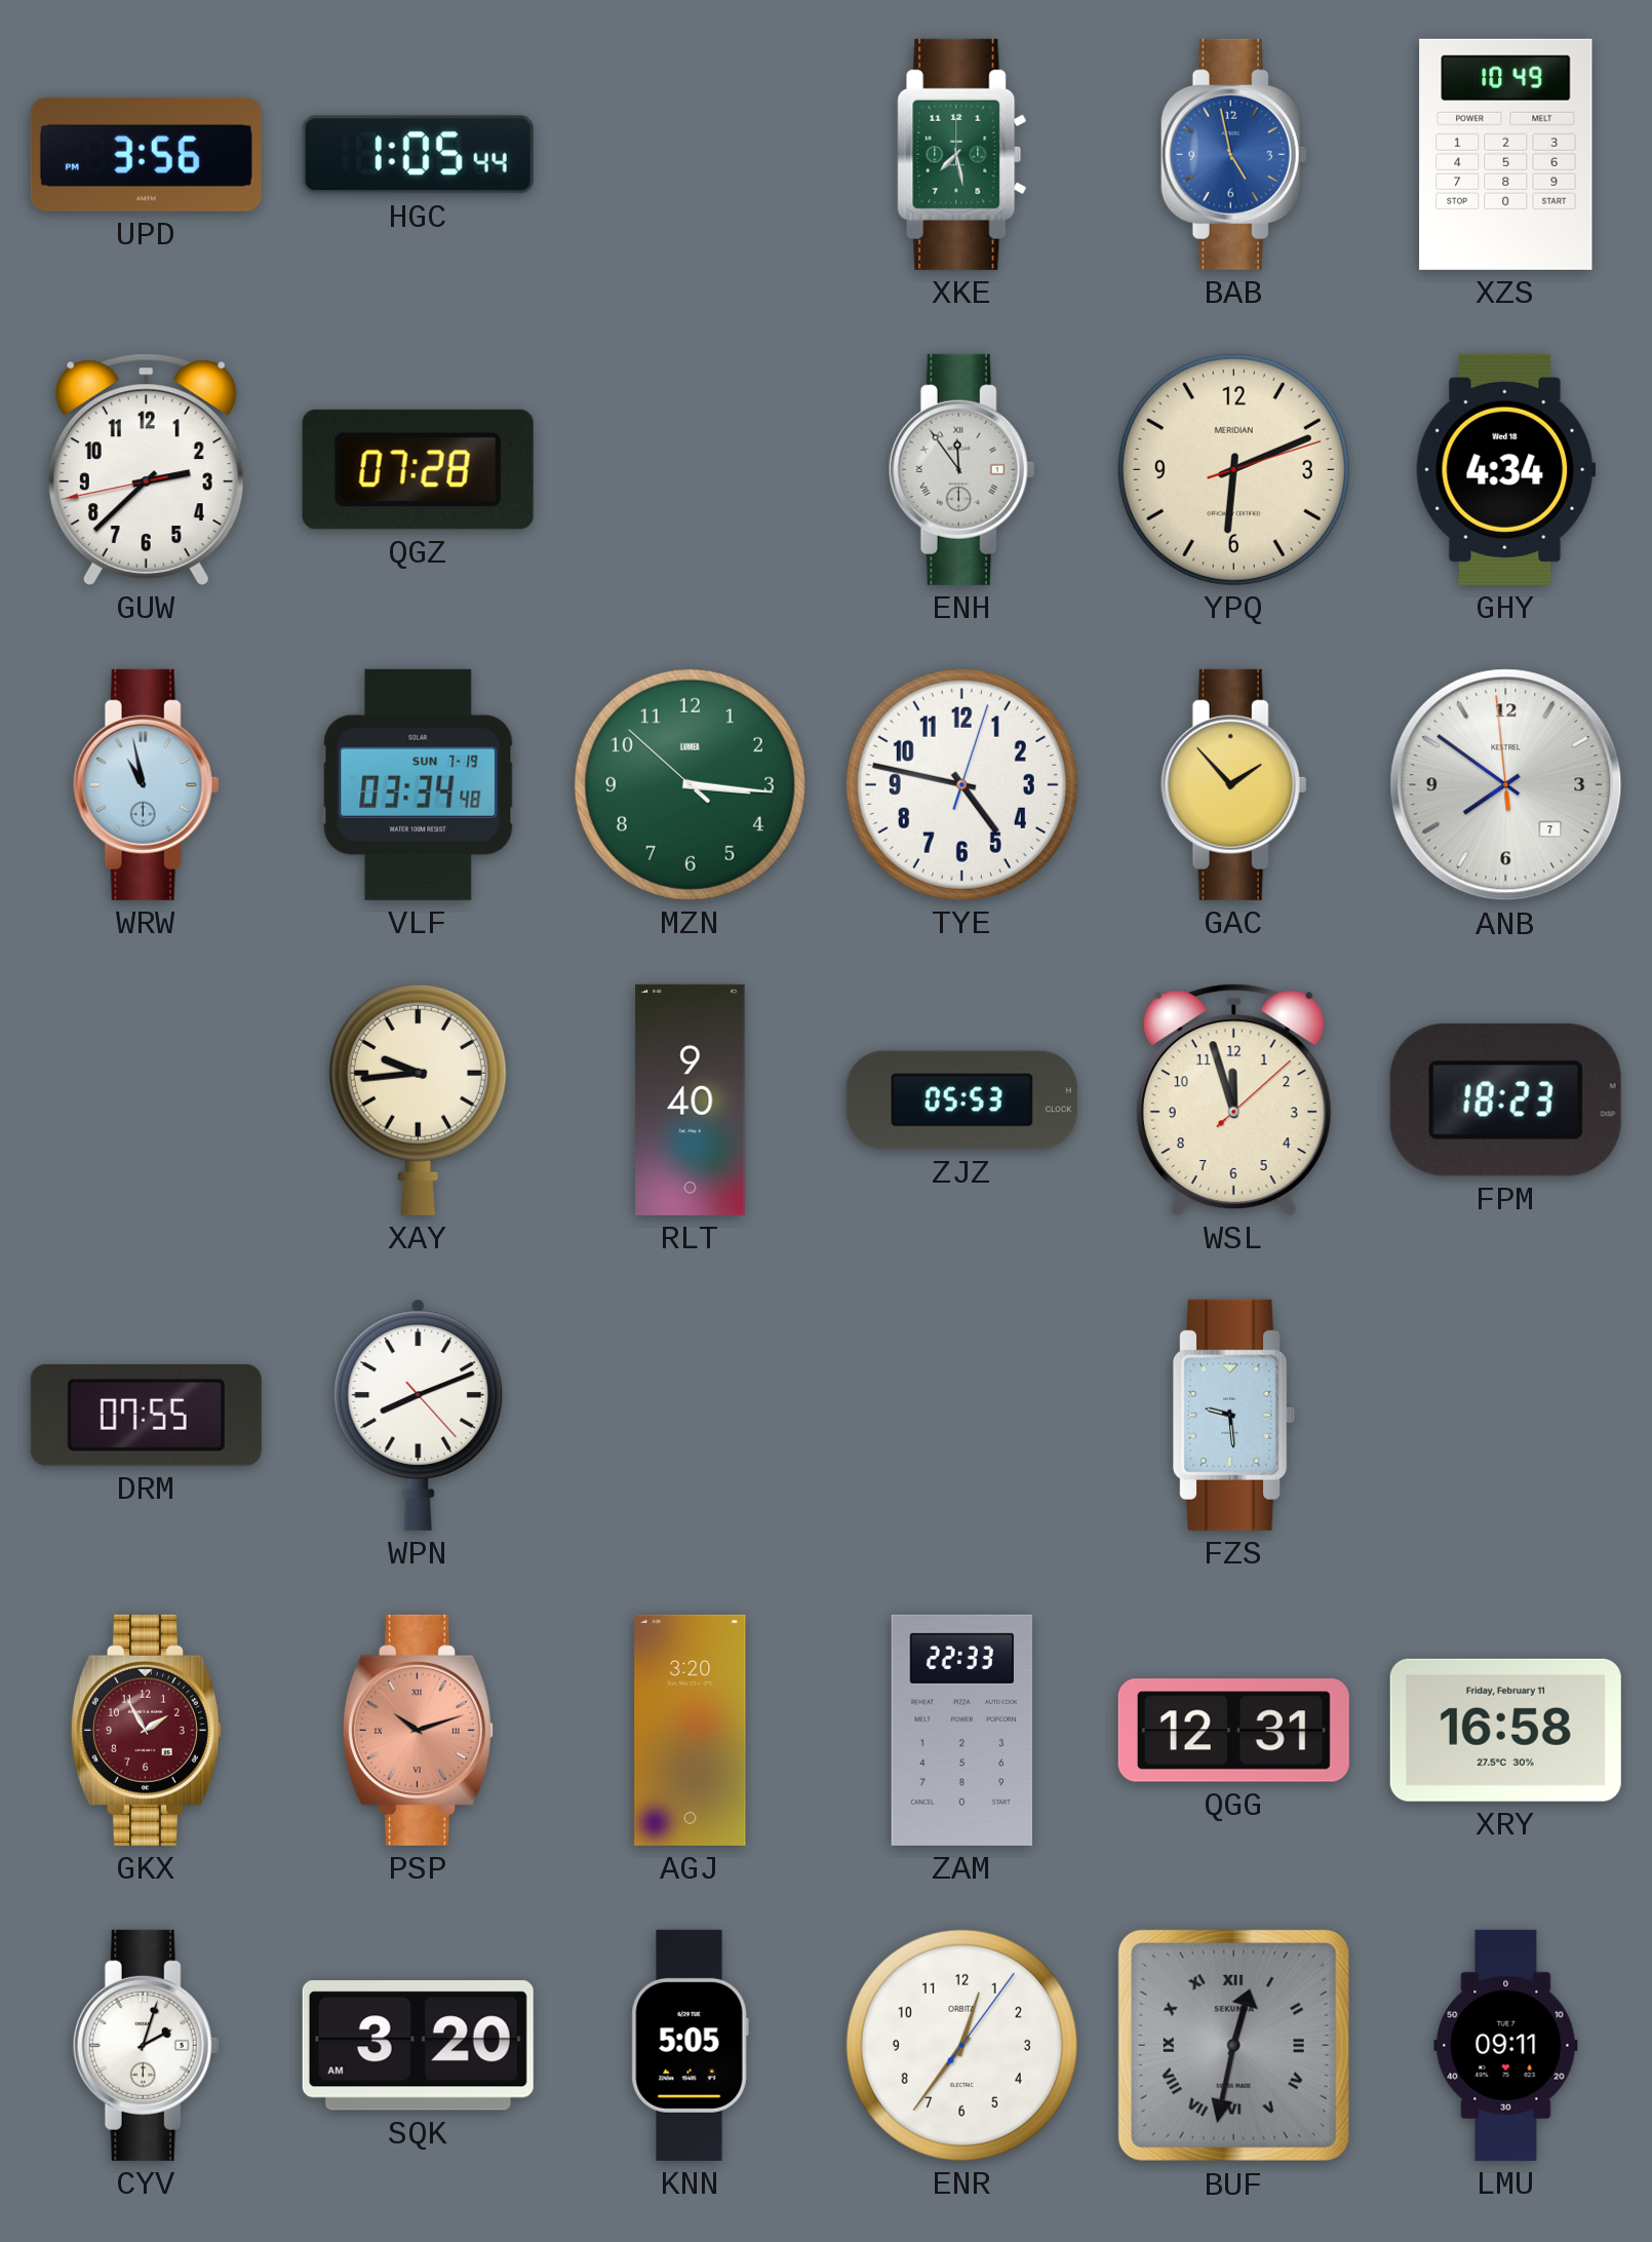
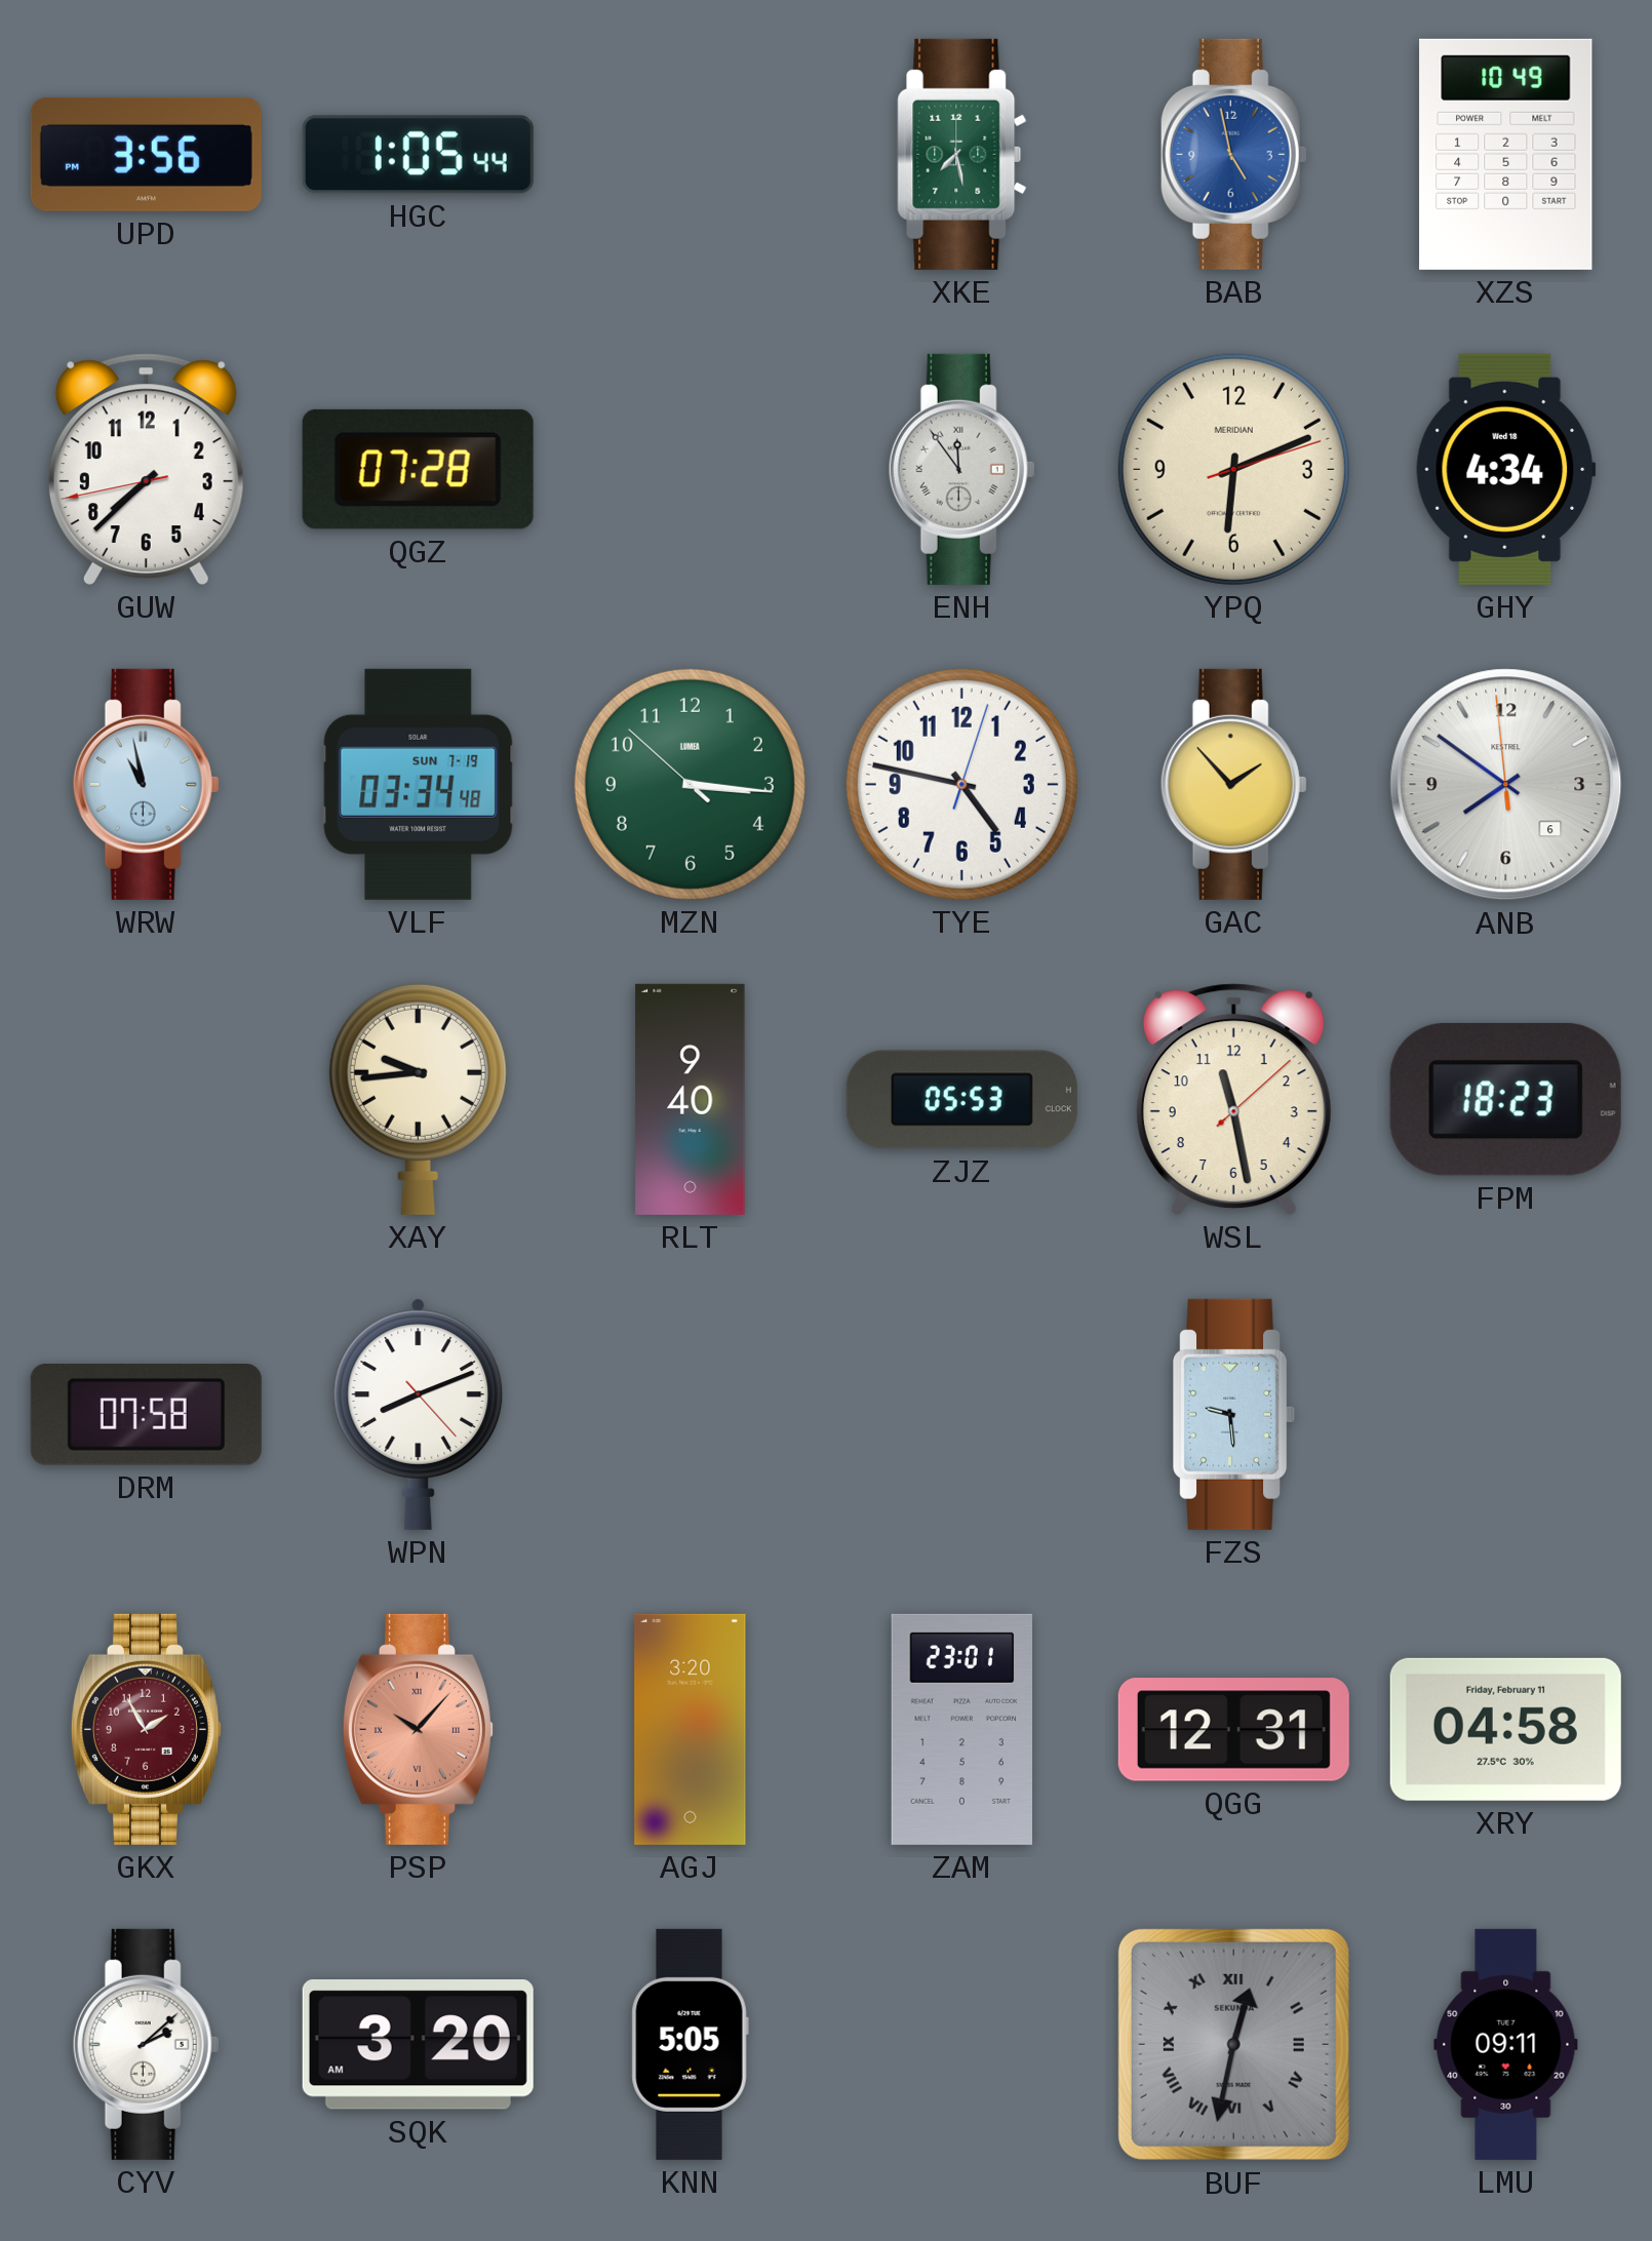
GUW: 2:37 -> 7:37
ANB date: 7 -> 6
WSL: 11:57 -> 11:28
DRM: 07:55 -> 07:58
PSP: 10:12 -> 10:07
ZAM: 22:33 -> 23:01
XRY: 16:58 -> 04:58
CYV: 2:03 -> 2:08
ENR: 12:36 -> none
